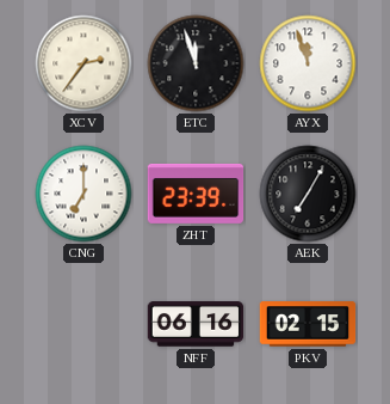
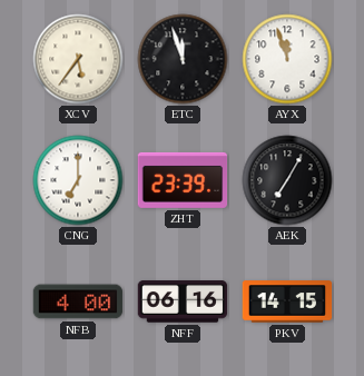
XCV: 2:36 -> 5:36
NFB: none -> 4:00
PKV: 02:15 -> 14:15
